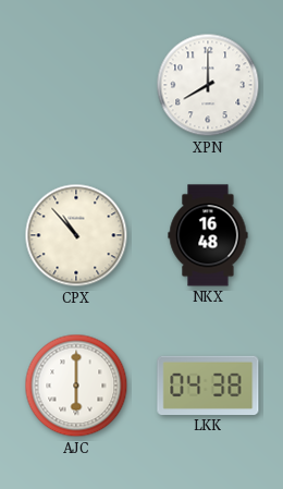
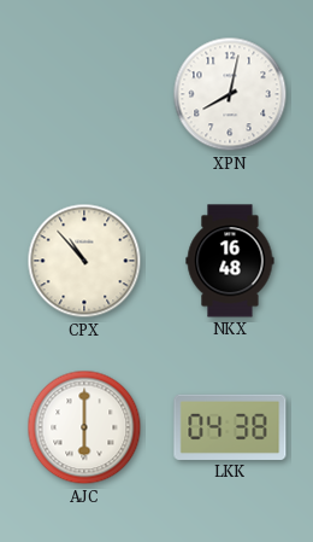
XPN: 8:00 -> 8:02
